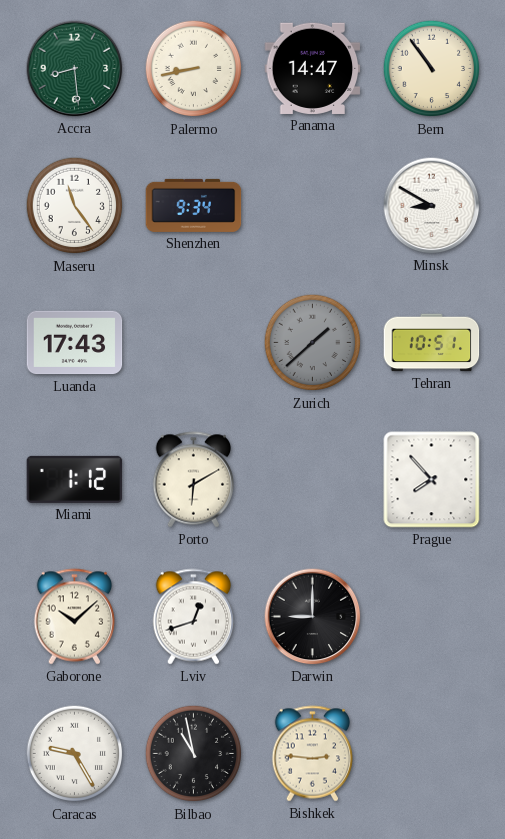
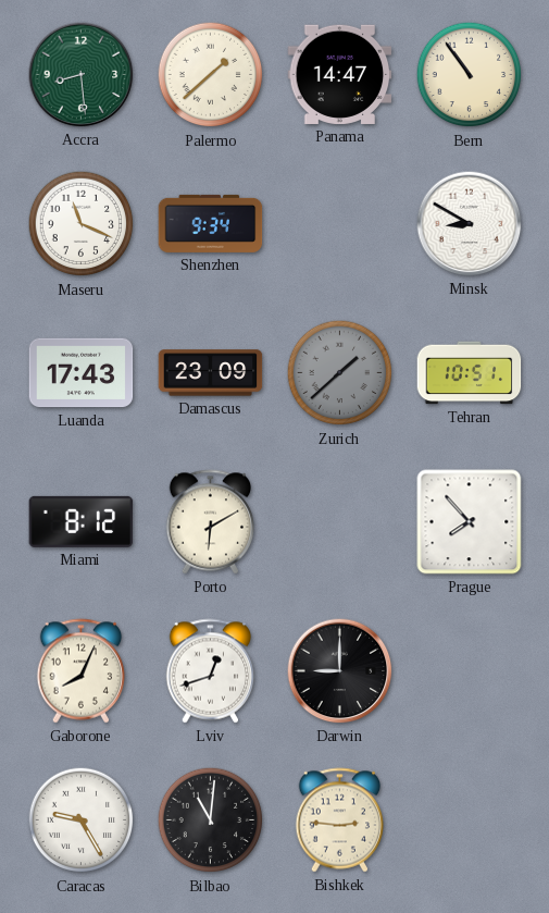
Palermo: 8:43 -> 1:38
Maseru: 11:24 -> 11:19
Damascus: none -> 23:09
Miami: 1:12 -> 8:12
Gaborone: 10:08 -> 8:04
Bilbao: 10:58 -> 11:01
